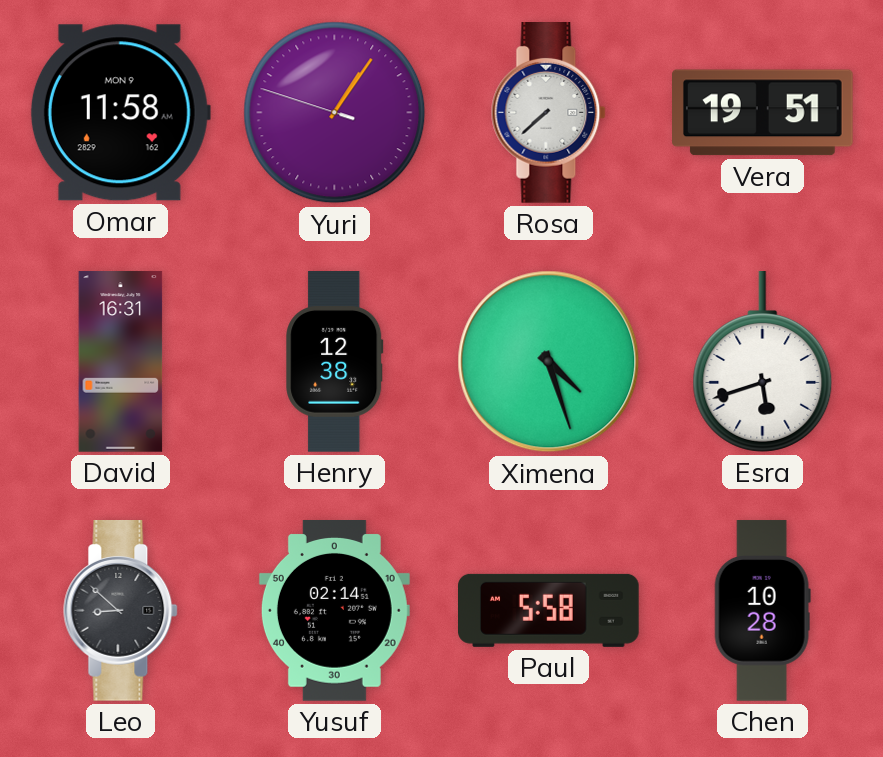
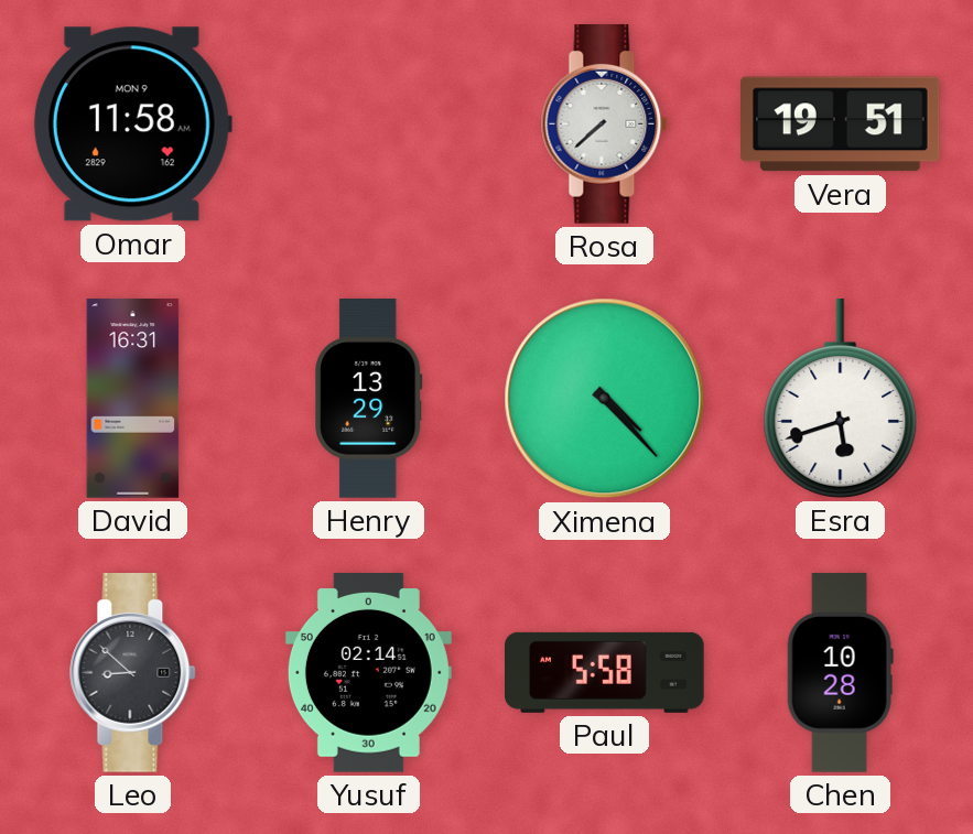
Yuri: 1:05 -> none
Henry: 12:38 -> 13:29
Ximena: 4:27 -> 4:23
